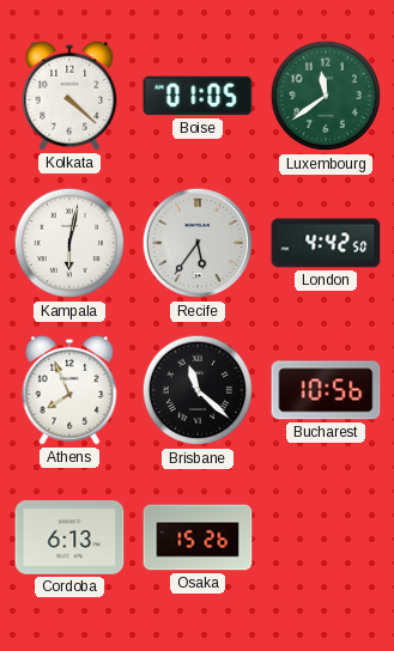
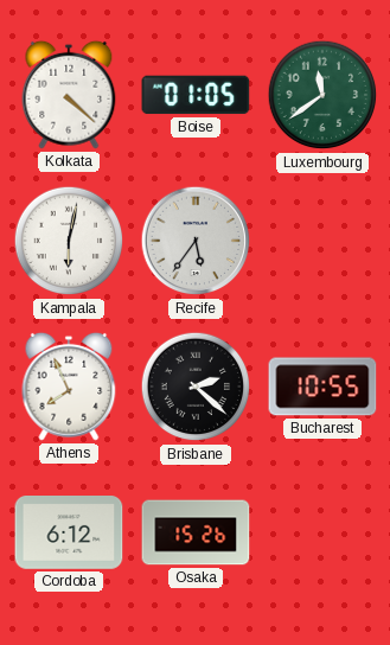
London: 4:42 -> none
Brisbane: 11:22 -> 2:22
Bucharest: 10:56 -> 10:55
Cordoba: 6:13 -> 6:12
